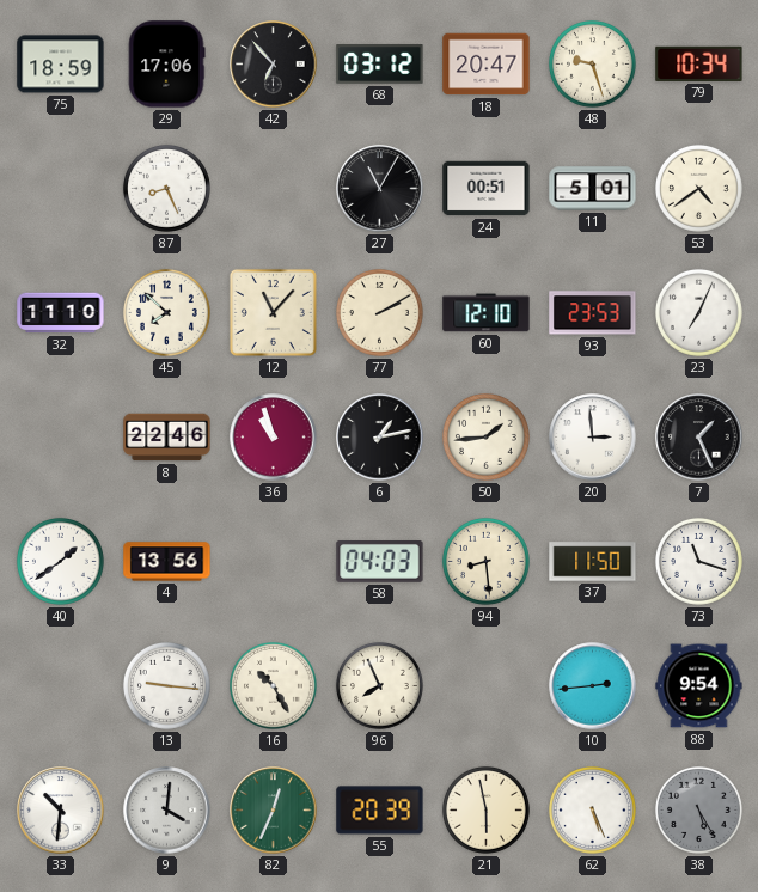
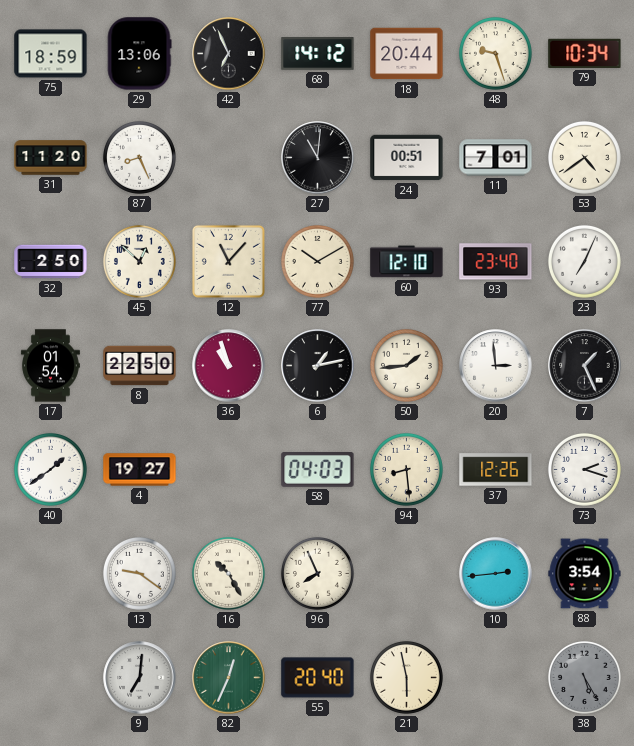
29: 17:06 -> 13:06
42: 6:53 -> 6:56
68: 03:12 -> 14:12
18: 20:47 -> 20:44
31: none -> 11:20
27: 11:05 -> 11:01
11: 5:01 -> 7:01
32: 11:10 -> 2:50
45: 7:52 -> 12:52
77: 2:10 -> 10:10
93: 23:53 -> 23:40
17: none -> 01:54
8: 22:46 -> 22:50
4: 13:56 -> 19:27
37: 11:50 -> 12:26
73: 11:18 -> 2:18
13: 9:16 -> 9:21
88: 9:54 -> 3:54
33: 10:31 -> none
9: 4:01 -> 7:01
55: 20:39 -> 20:40
62: 5:26 -> none
